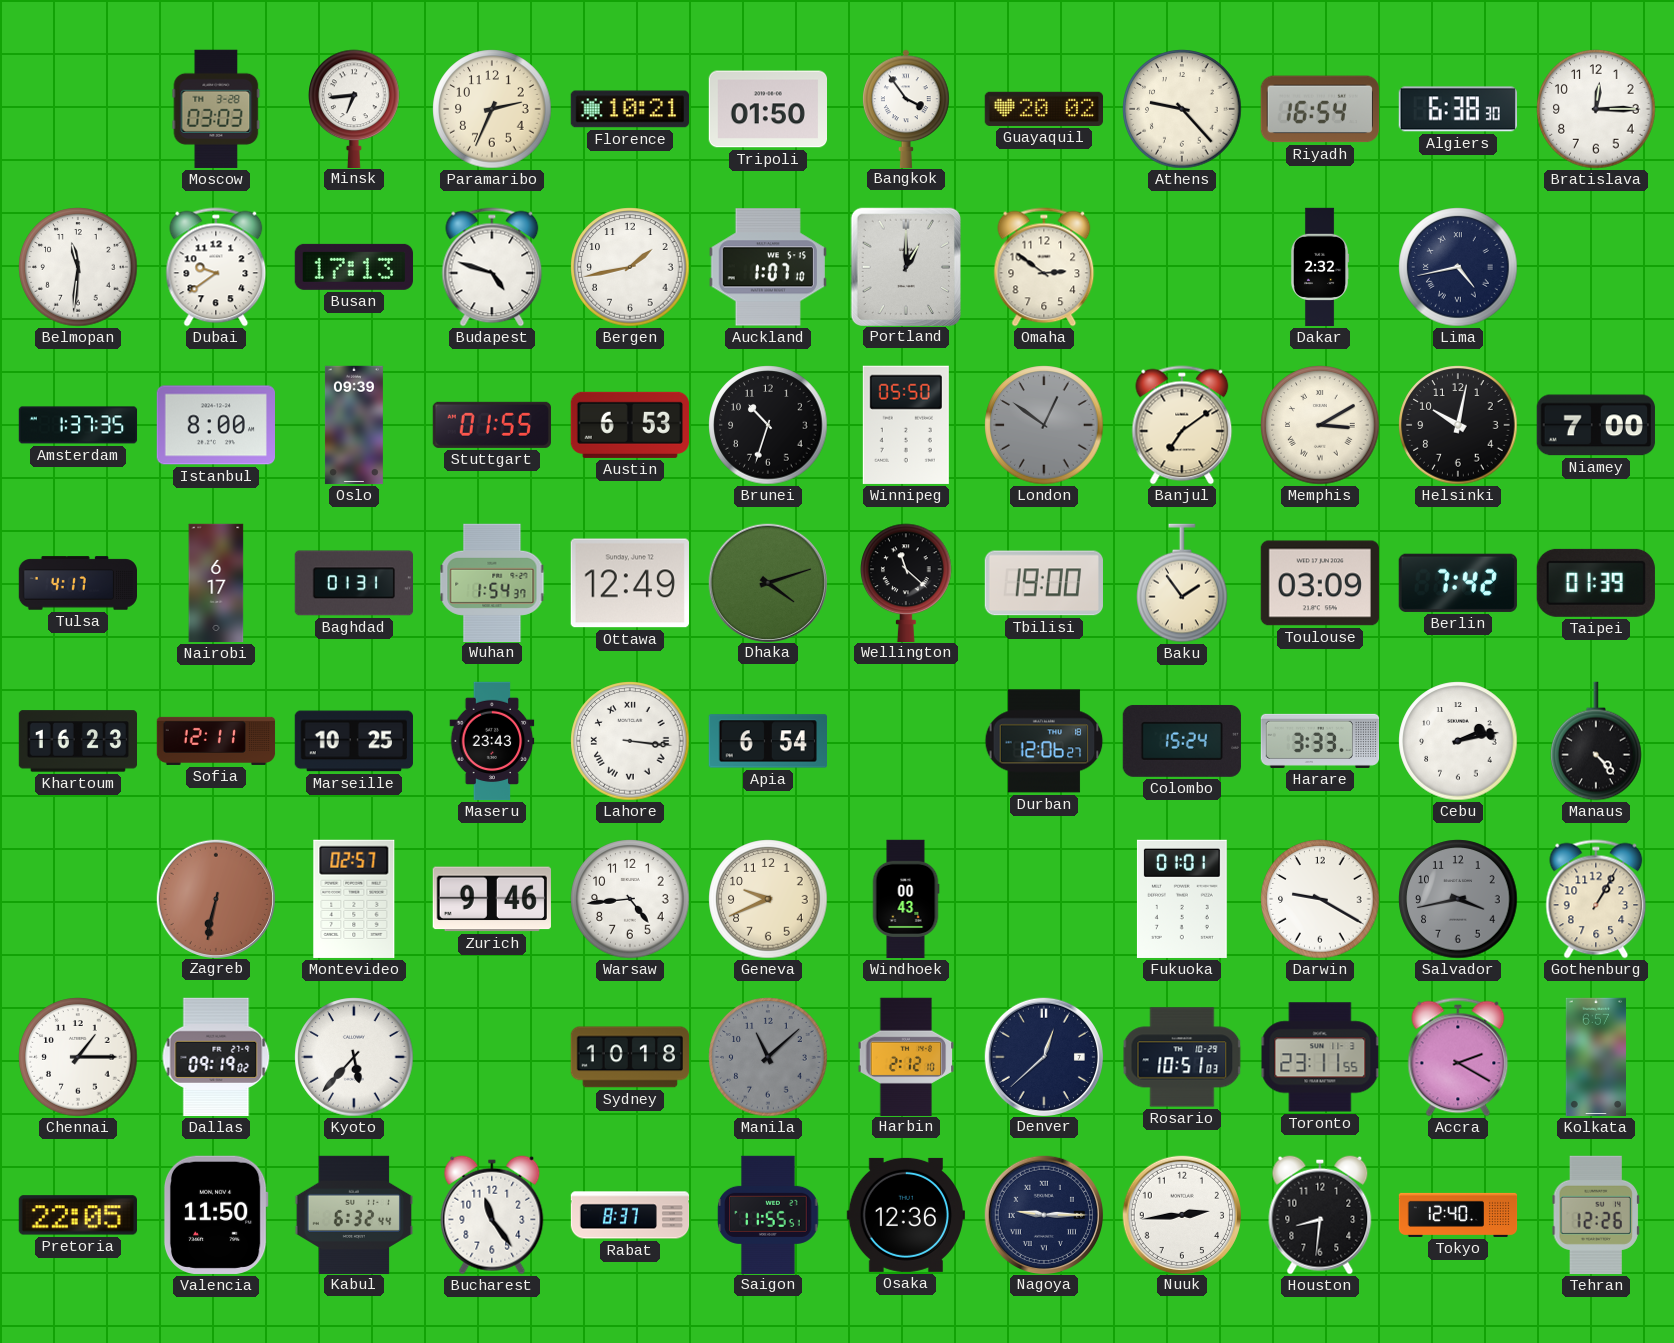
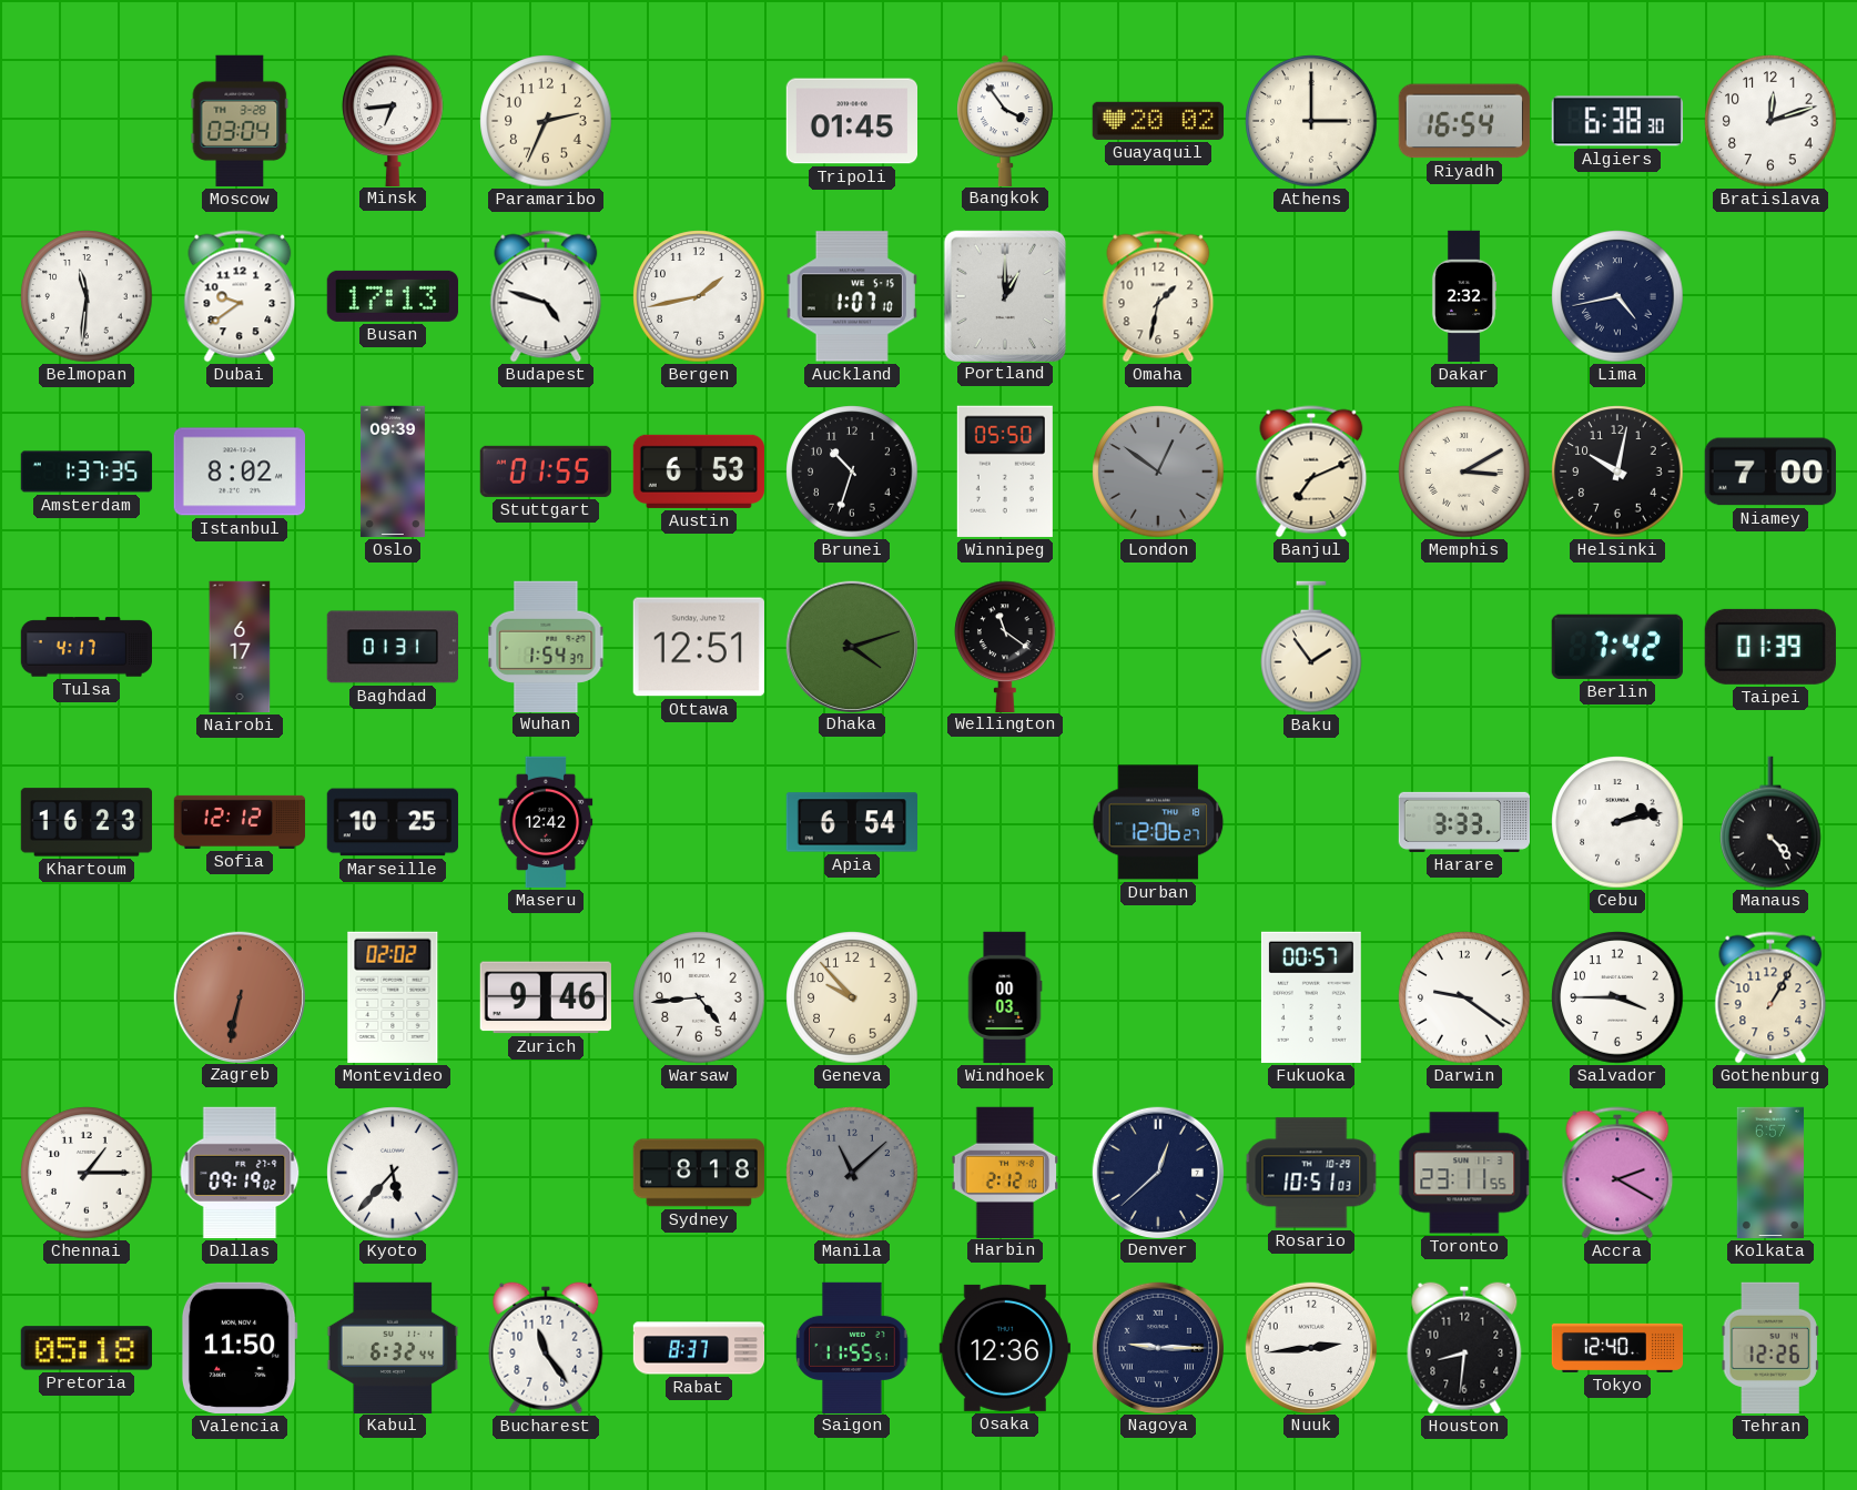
Moscow: 03:03 -> 03:04
Florence: 10:21 -> none
Tripoli: 01:50 -> 01:45
Athens: 9:23 -> 3:00
Bratislava: 12:15 -> 12:12
Omaha: 2:51 -> 1:32
Istanbul: 8:00 -> 8:02
Banjul: 7:09 -> 7:11
Ottawa: 12:49 -> 12:51
Wellington: 11:22 -> 11:21
Tbilisi: 19:00 -> none
Toulouse: 03:09 -> none
Sofia: 12:11 -> 12:12
Maseru: 23:43 -> 12:42
Lahore: 3:16 -> none
Colombo: 15:24 -> none
Montevideo: 02:57 -> 02:02
Geneva: 9:41 -> 9:53
Windhoek: 00:43 -> 00:03
Fukuoka: 01:01 -> 00:57
Darwin: 9:20 -> 9:21
Salvador: 3:43 -> 3:45
Salvador dial: grey -> white
Sydney: 10:18 -> 8:18
Pretoria: 22:05 -> 05:18
